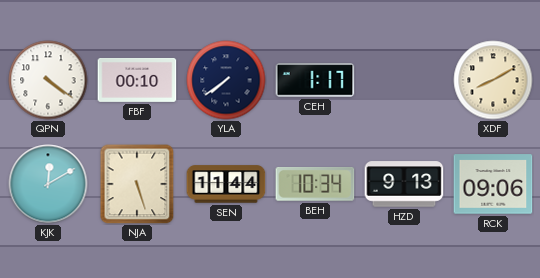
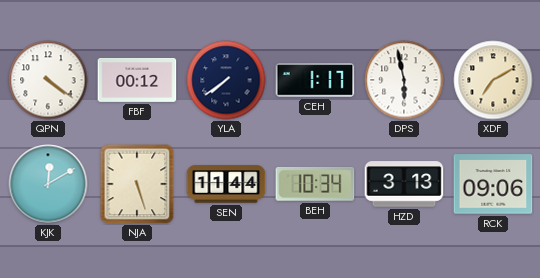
FBF: 00:10 -> 00:12
DPS: none -> 5:58
XDF: 8:10 -> 7:10
HZD: 9:13 -> 3:13
